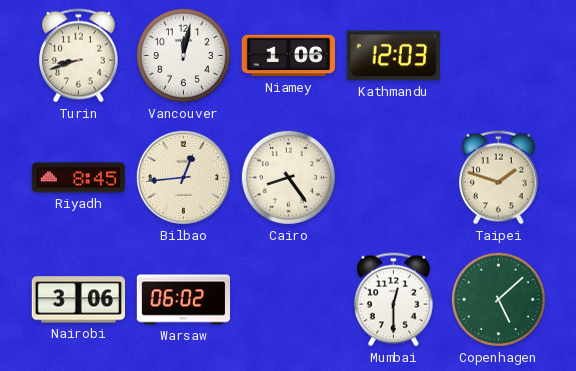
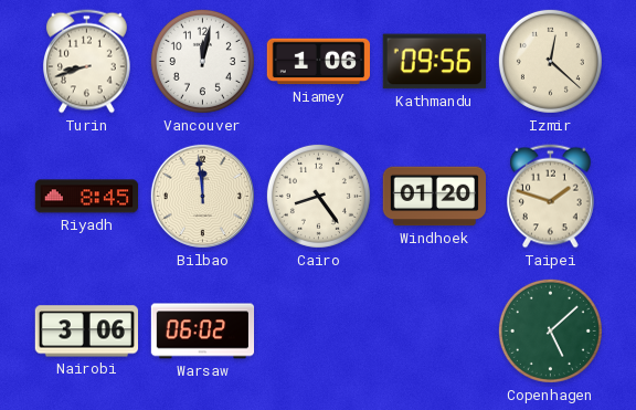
Kathmandu: 12:03 -> 09:56
Izmir: none -> 12:22
Bilbao: 12:44 -> 11:59
Windhoek: none -> 01:20
Mumbai: 12:30 -> none
